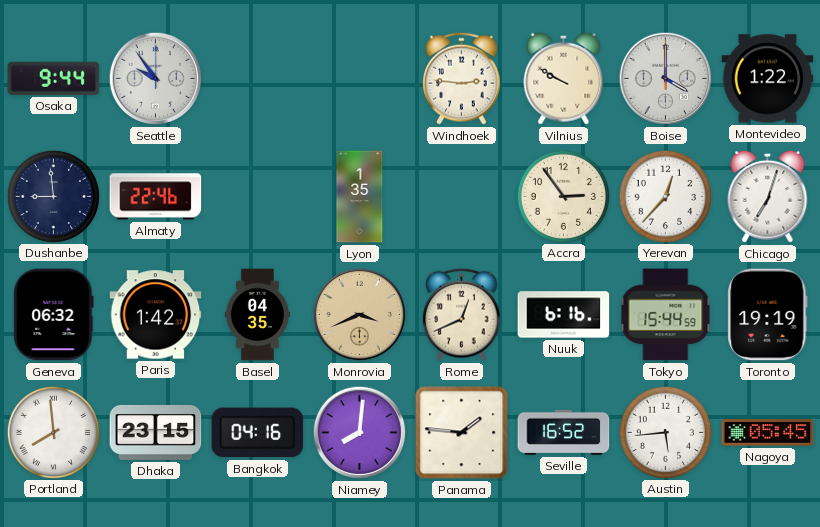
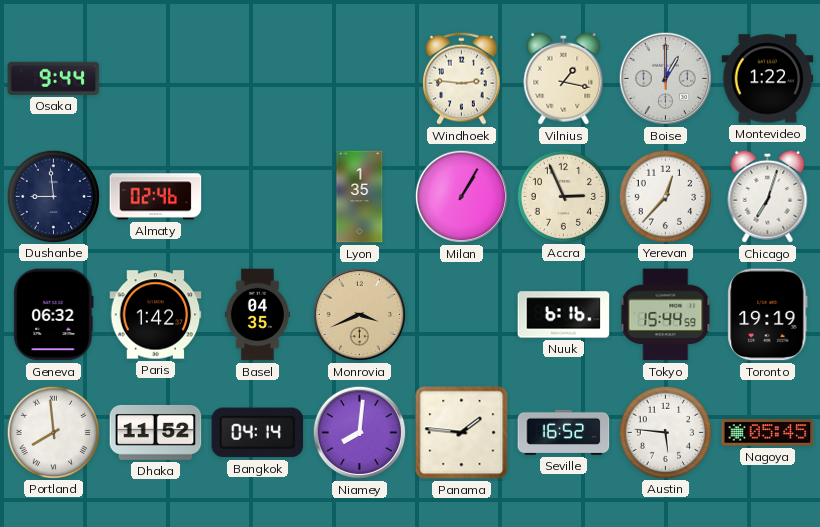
Seattle: 9:54 -> none
Vilnius: 9:50 -> 1:17
Boise: 4:00 -> 1:00
Almaty: 22:46 -> 02:46
Milan: none -> 1:05
Accra: 2:54 -> 2:56
Rome: 12:41 -> none
Dhaka: 23:15 -> 11:52
Bangkok: 04:16 -> 04:14
Austin: 5:44 -> 5:46
